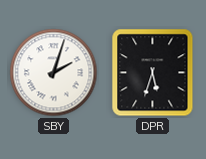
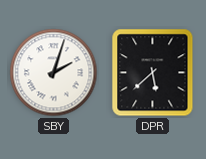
DPR: 5:33 -> 5:38
